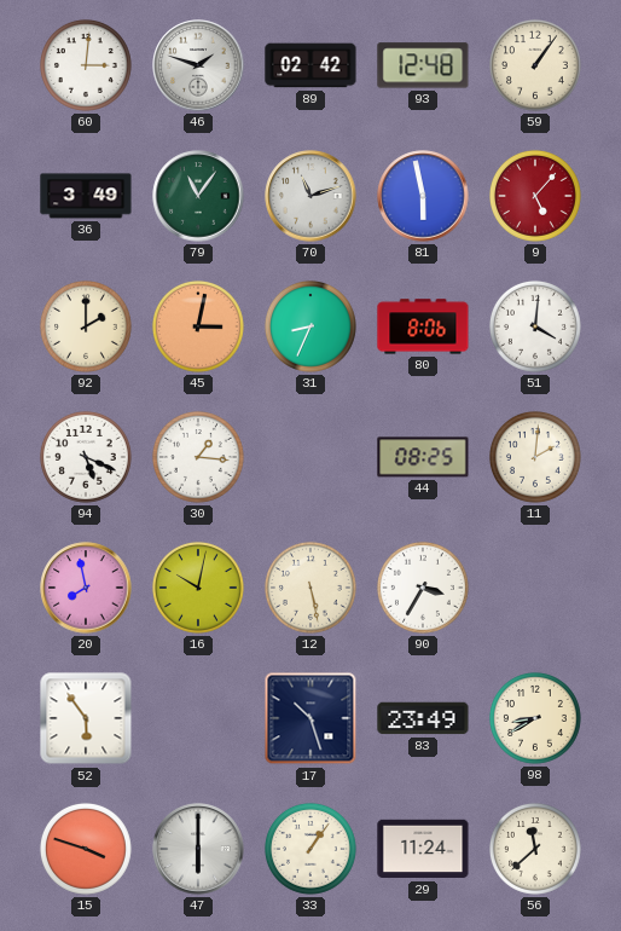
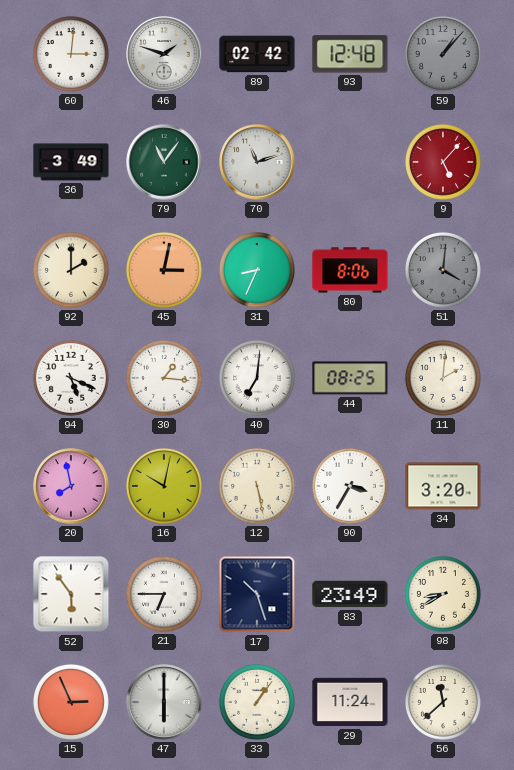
59: 1:06 -> 1:07
59 dial: cream -> grey
81: 5:58 -> none
51 dial: white -> grey
40: none -> 7:01
34: none -> 3:20
21: none -> 6:45
15: 3:48 -> 2:56
